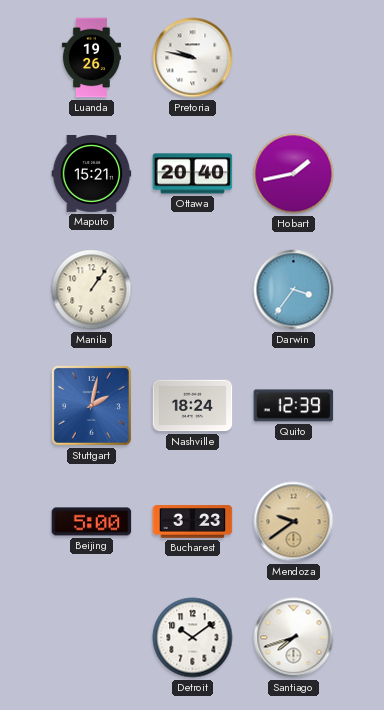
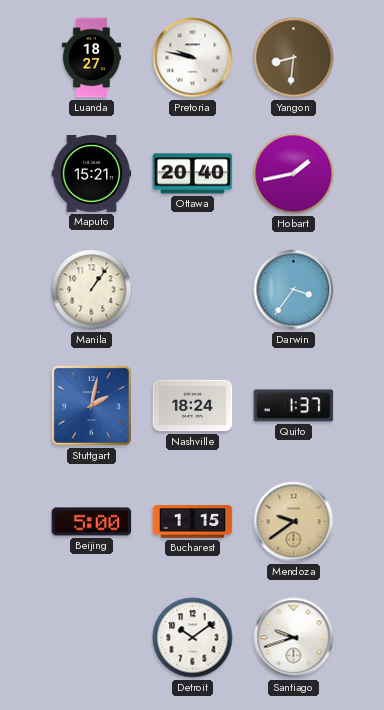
Luanda: 19:26 -> 18:27
Yangon: none -> 8:31
Quito: 12:39 -> 1:37
Bucharest: 3:23 -> 1:15
Santiago: 7:42 -> 9:42
